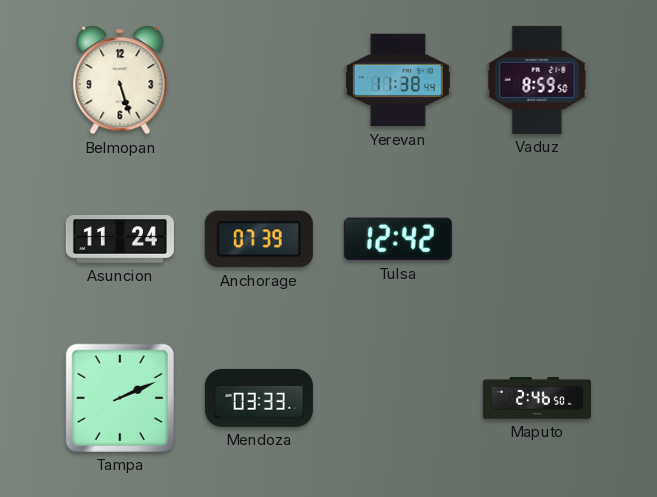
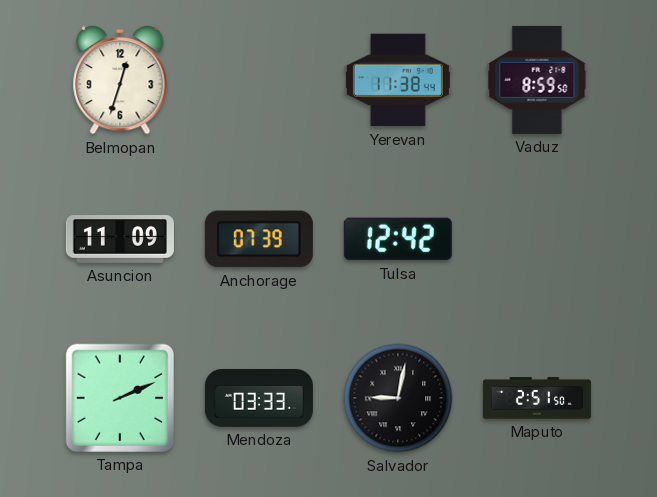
Belmopan: 5:27 -> 12:33
Asuncion: 11:24 -> 11:09
Salvador: none -> 9:02
Maputo: 2:46 -> 2:51
